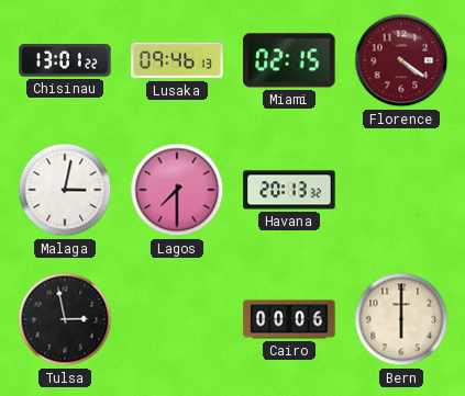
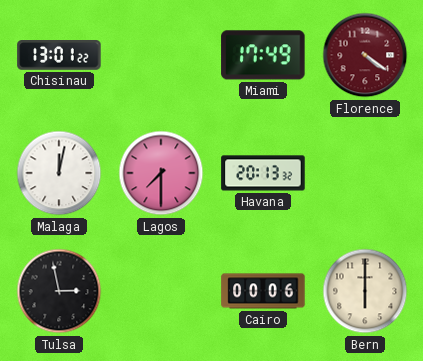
Lusaka: 09:46 -> none
Miami: 02:15 -> 17:49
Malaga: 3:02 -> 12:02
